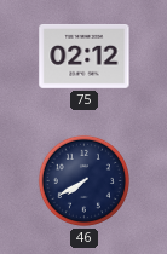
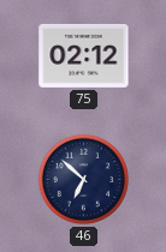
46: 7:40 -> 6:52
